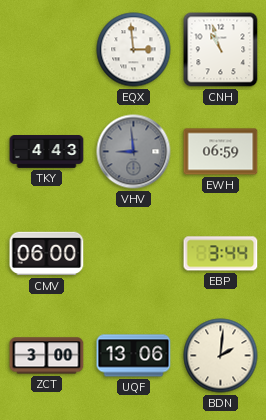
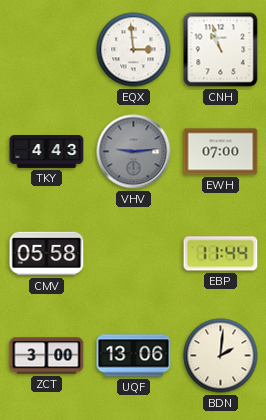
VHV: 8:59 -> 9:14
EWH: 06:59 -> 07:00
CMV: 06:00 -> 05:58
EBP: 3:44 -> 11:44
